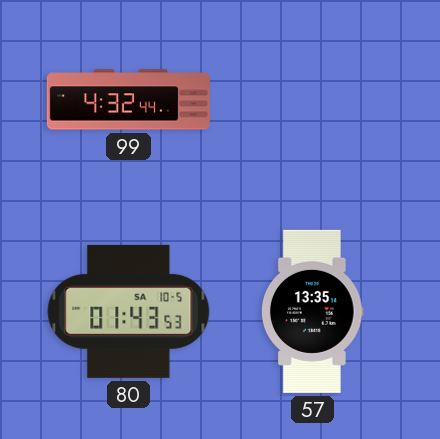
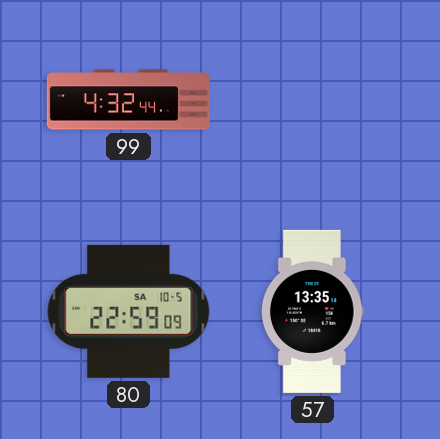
80: 01:43 -> 22:59
